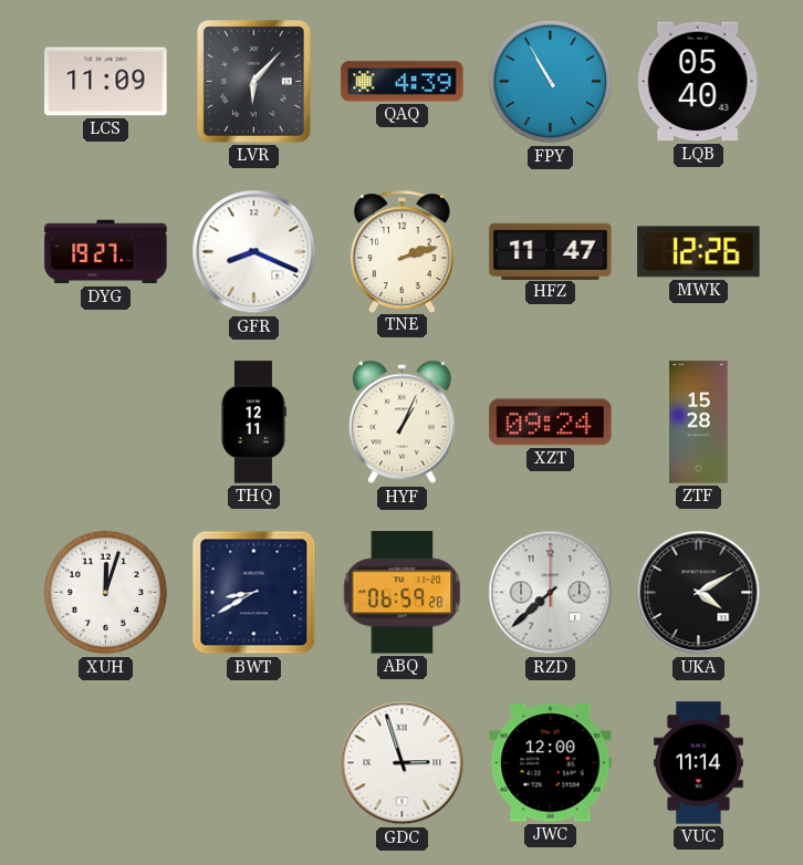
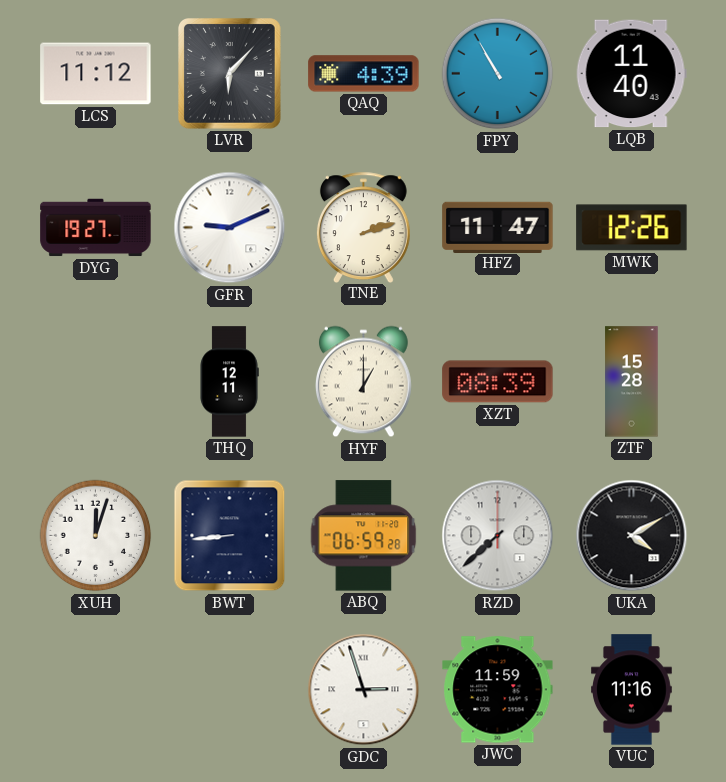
LCS: 11:09 -> 11:12
LQB: 05:40 -> 11:40
GFR: 8:19 -> 9:11
HYF: 1:04 -> 1:00
XZT: 09:24 -> 08:39
BWT: 8:40 -> 8:44
JWC: 12:00 -> 11:59
VUC: 11:14 -> 11:16
